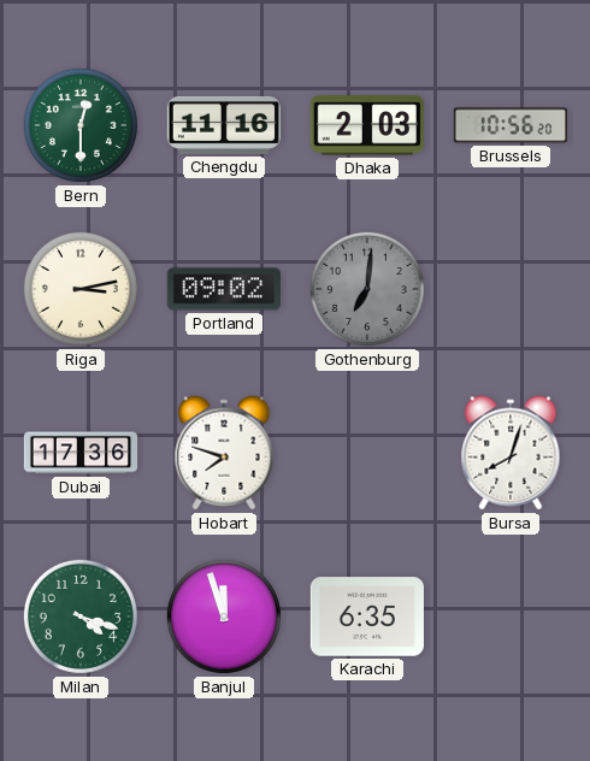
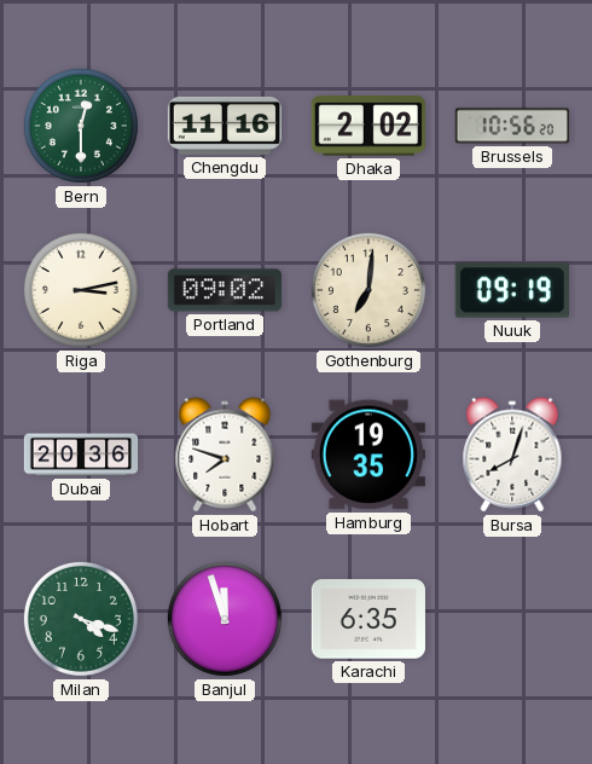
Dhaka: 2:03 -> 2:02
Gothenburg dial: grey -> cream
Nuuk: none -> 09:19
Dubai: 17:36 -> 20:36
Hamburg: none -> 19:35
